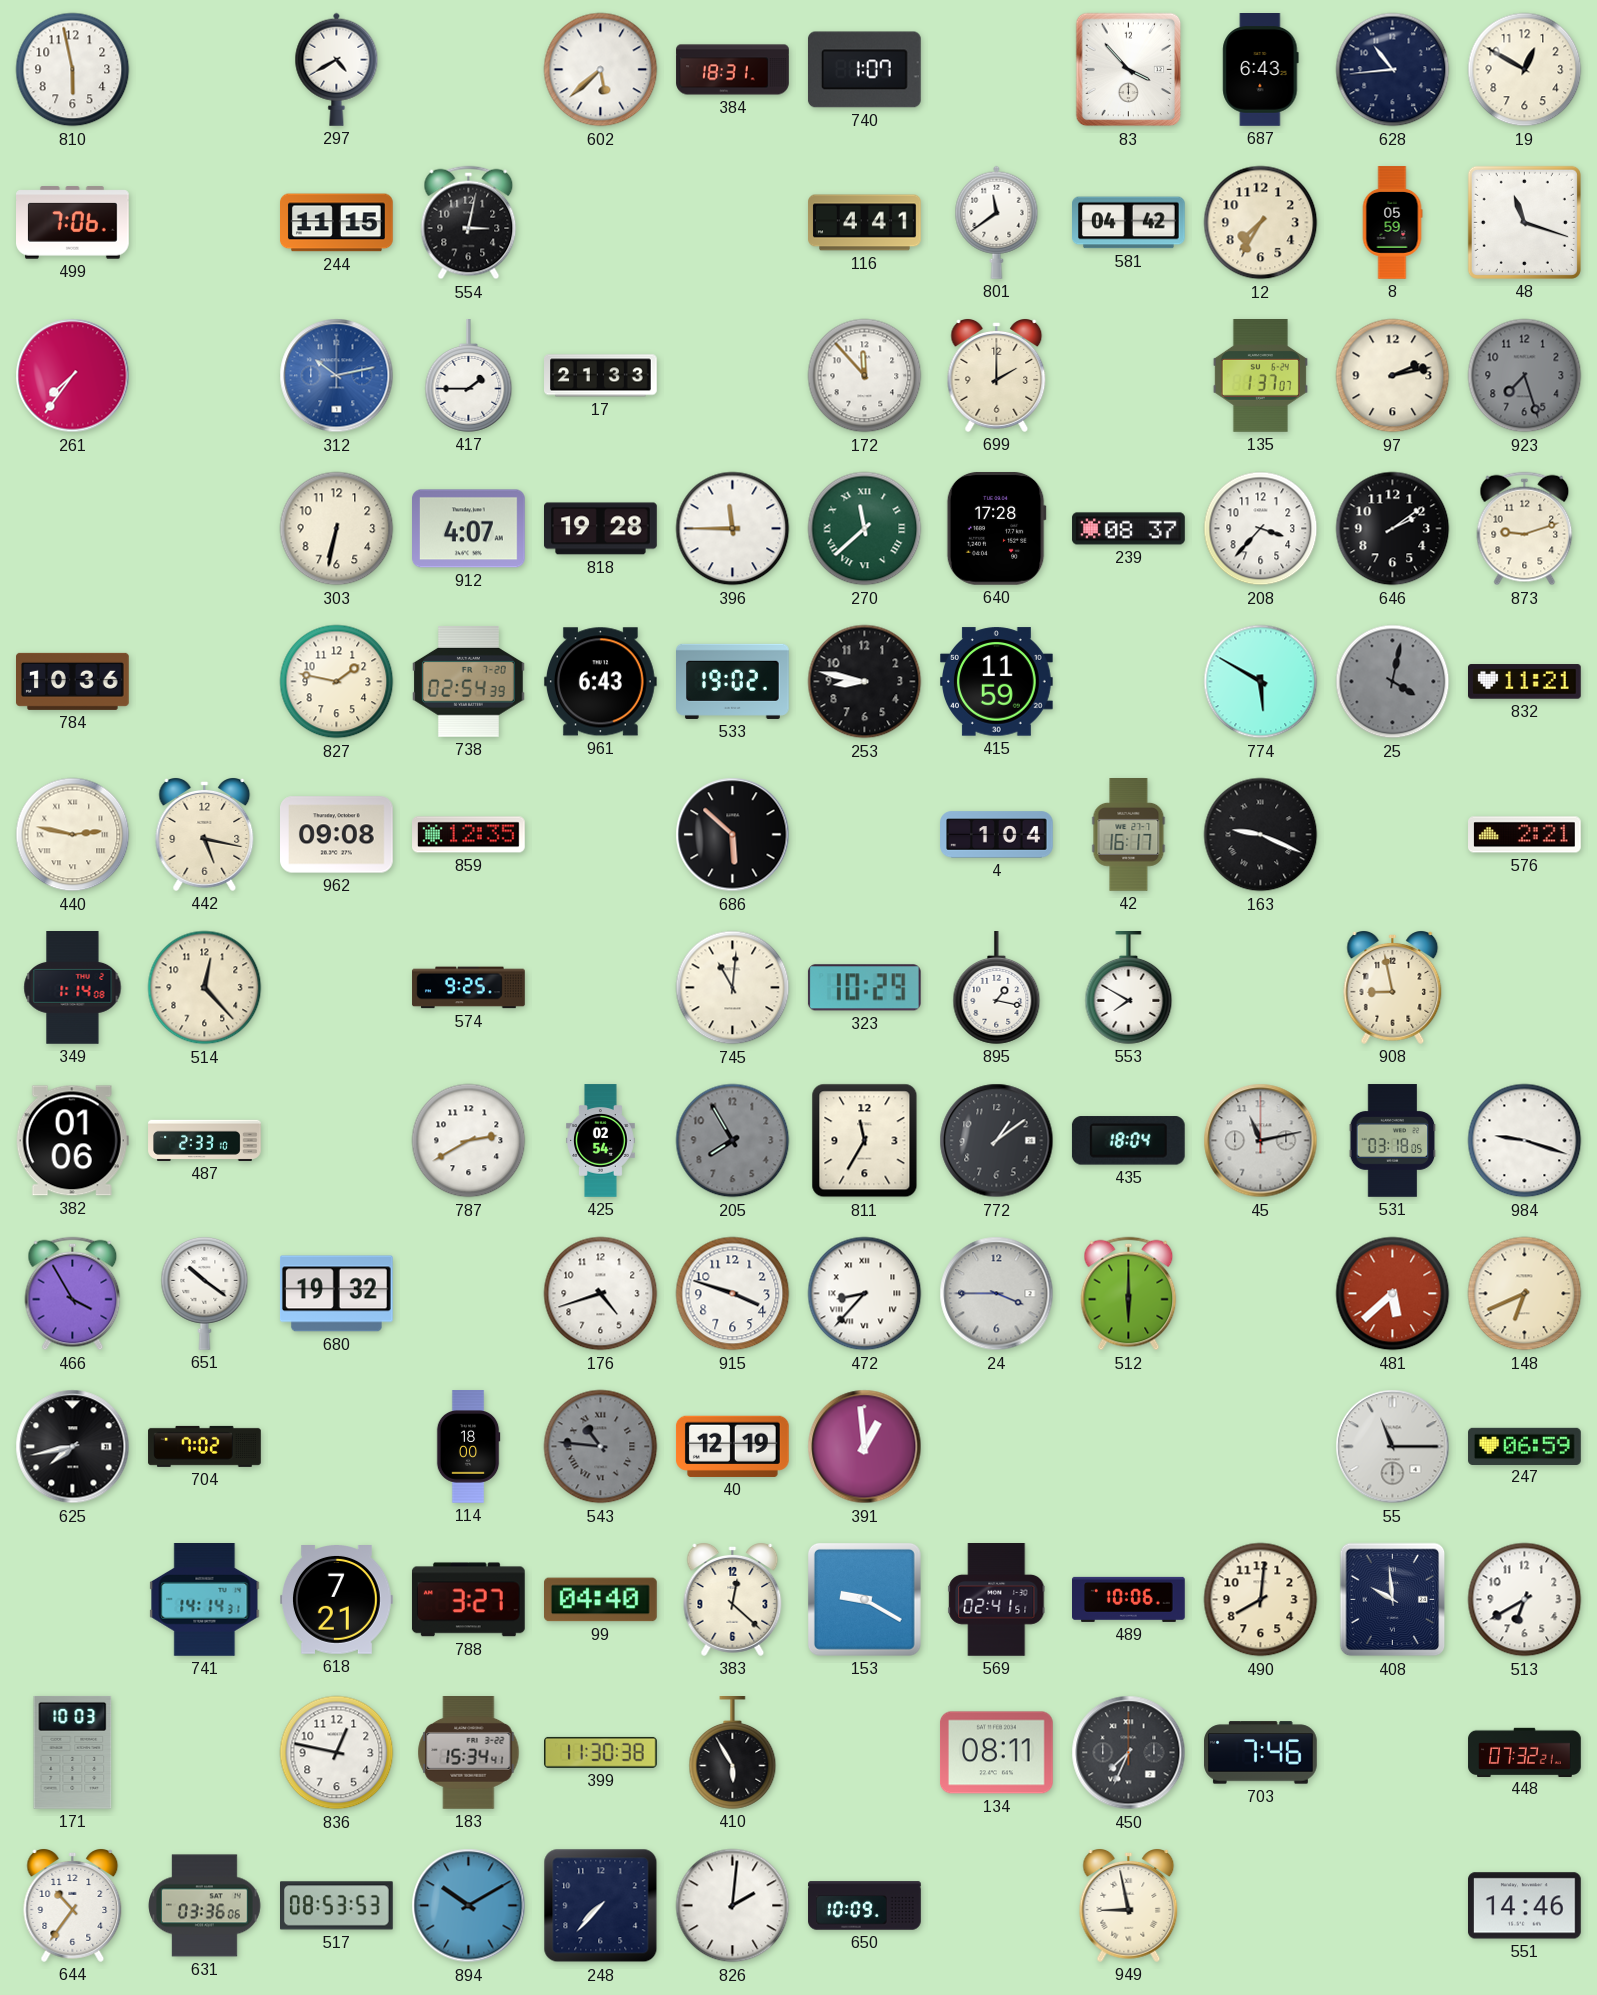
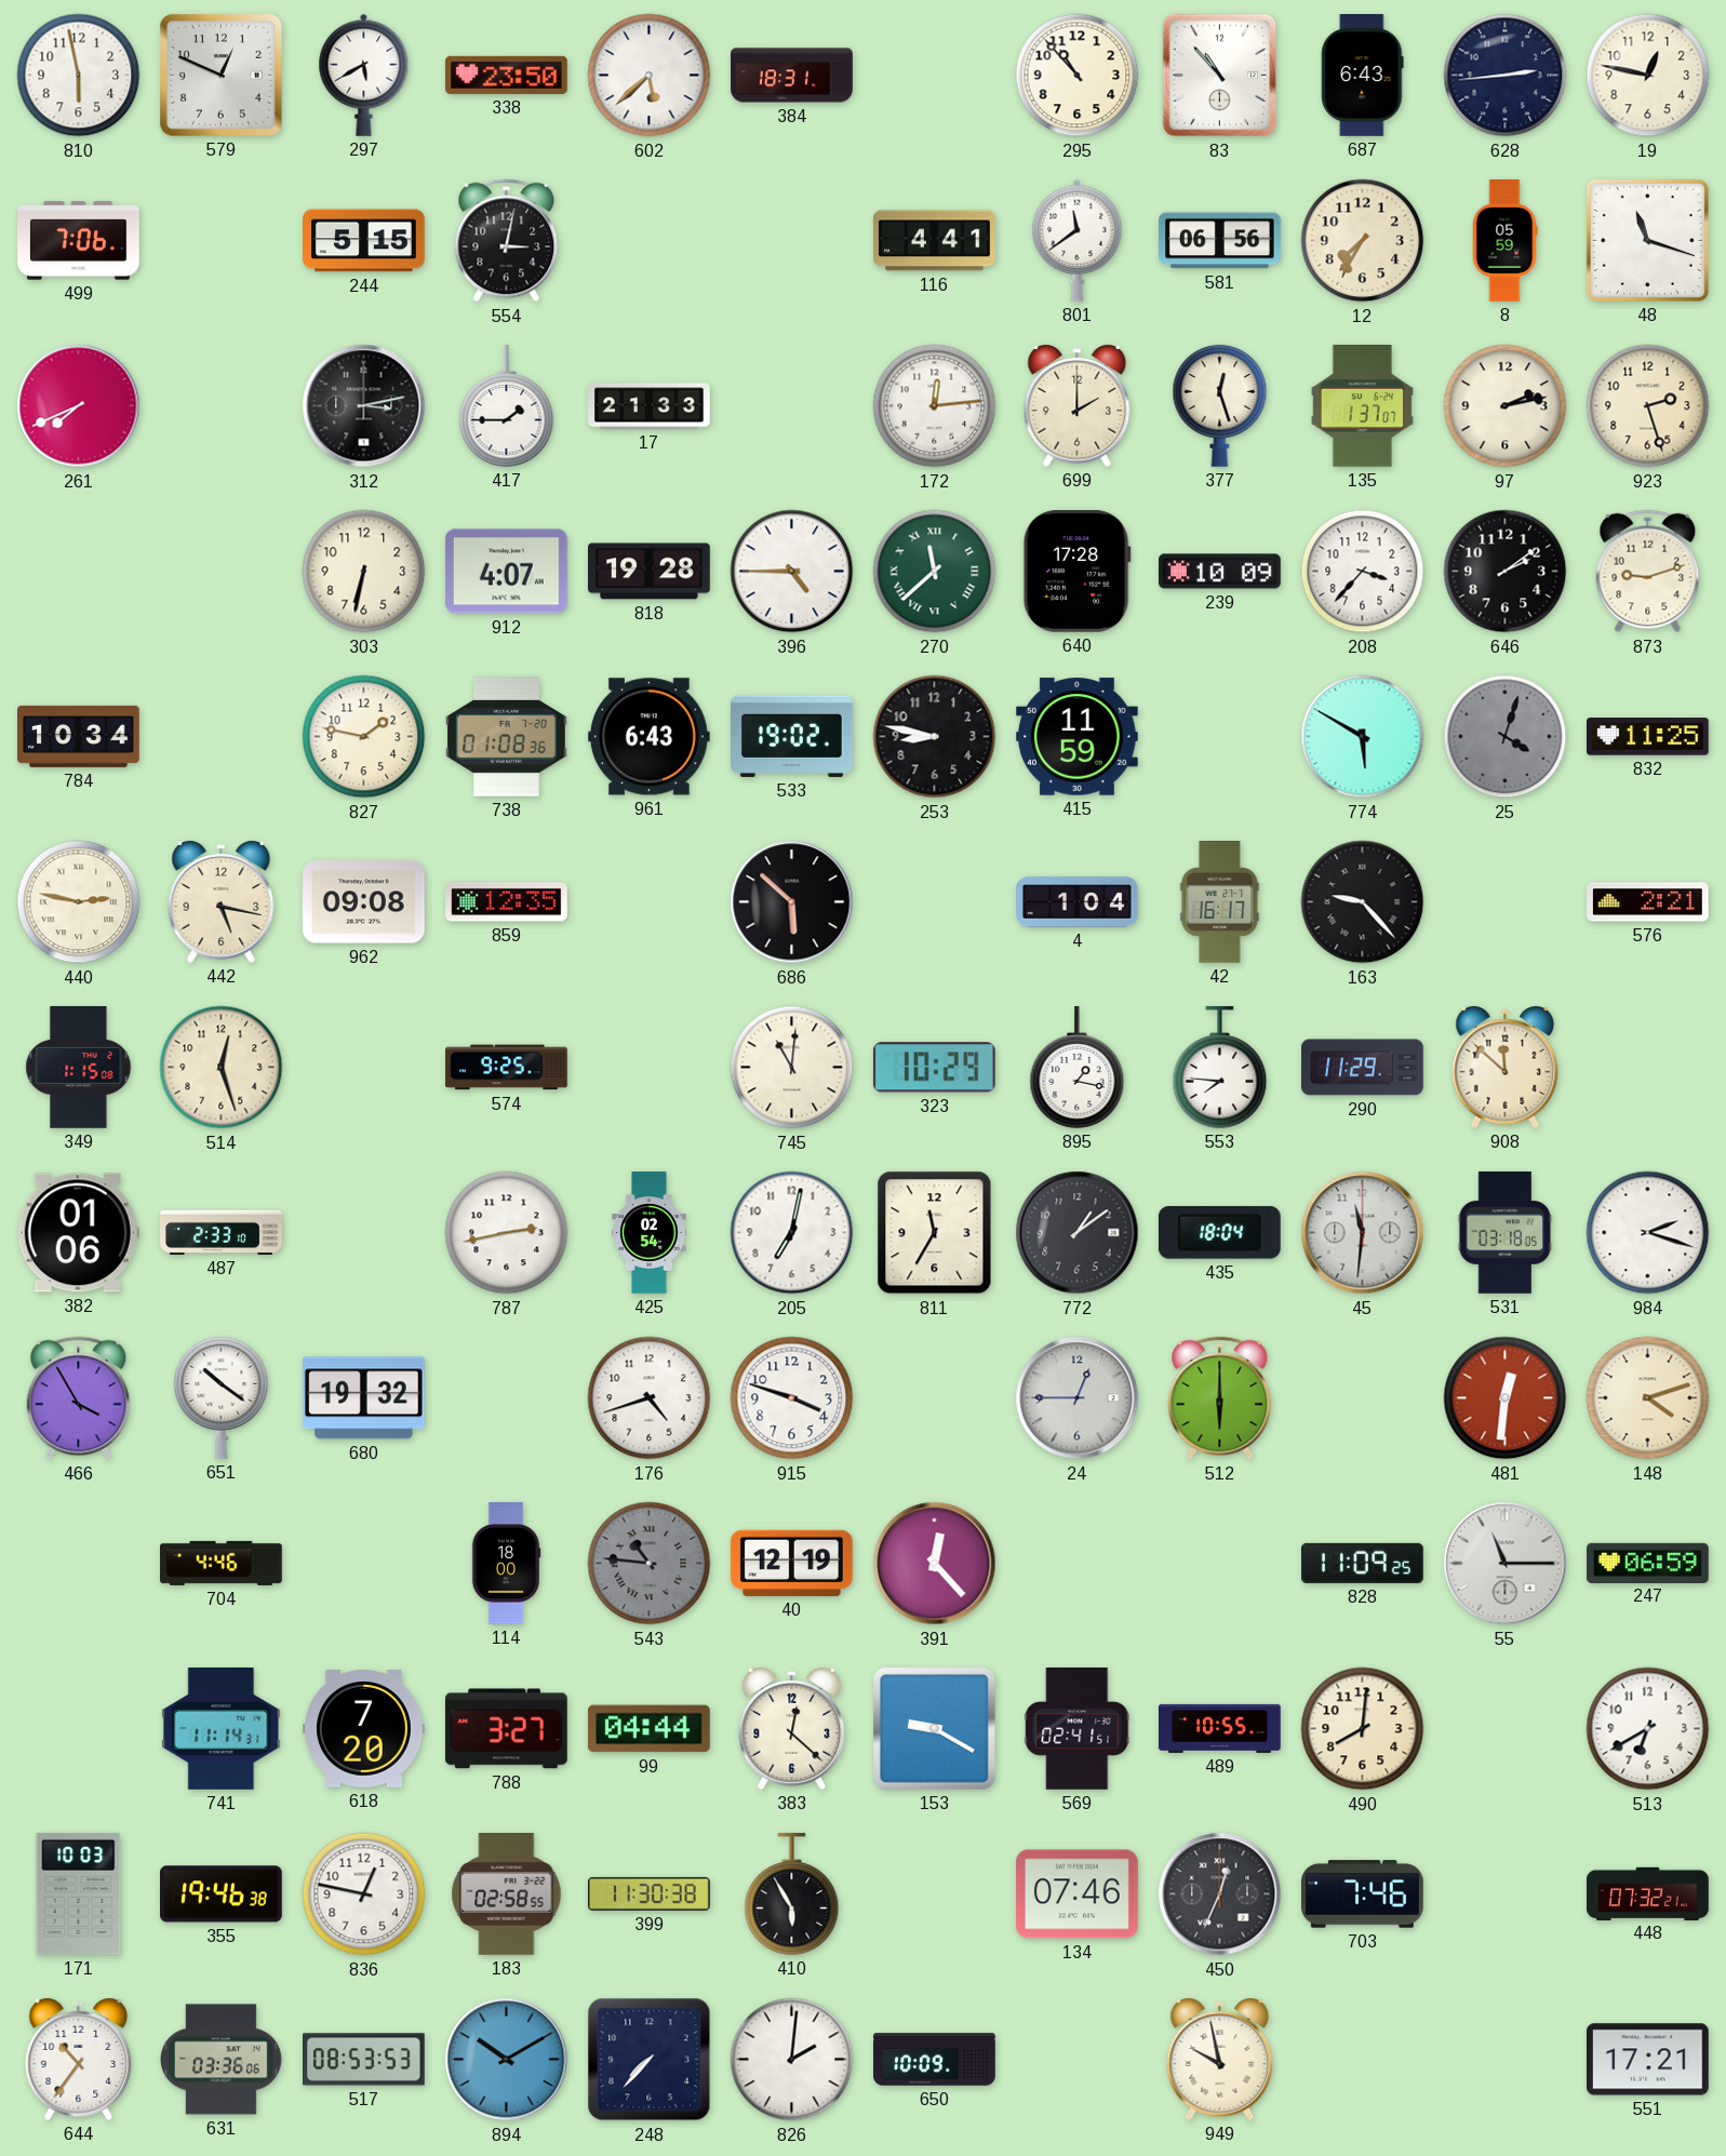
579: none -> 12:49
297: 4:40 -> 5:40
338: none -> 23:50
740: 1:07 -> none
295: none -> 10:53
83: 3:53 -> 10:53
628: 10:44 -> 2:44
19: 12:50 -> 12:47
244: 11:15 -> 5:15
581: 04:42 -> 06:56
261: 7:36 -> 7:41
312: 10:13 -> 3:13
312 dial: blue -> black
172: 11:53 -> 12:14
377: none -> 12:27
923: 7:27 -> 2:27
923 dial: grey -> cream
396: 11:45 -> 4:45
239: 08:37 -> 10:09
784: 10:36 -> 10:34
738: 02:54 -> 01:08
25: 4:02 -> 4:03
832: 11:21 -> 11:25
163: 9:19 -> 9:23
349: 1:14 -> 1:15
514: 12:23 -> 12:27
553: 7:50 -> 7:46
290: none -> 11:29
908: 8:58 -> 11:52
787: 2:40 -> 2:43
205: 7:55 -> 7:02
205 dial: grey -> white
45: 11:13 -> 11:31
984: 9:18 -> 2:18
472: 8:37 -> none
24: 3:45 -> 12:45
481: 5:38 -> 12:31
148: 6:41 -> 4:12
625: 7:43 -> none
704: 7:02 -> 4:46
391: 12:59 -> 12:23
828: none -> 11:09
741: 14:14 -> 11:14
618: 7:21 -> 7:20
99: 04:40 -> 04:44
489: 10:06 -> 10:55
408: 9:59 -> none
355: none -> 19:46
183: 15:34 -> 02:58
134: 08:11 -> 07:46
450: 7:34 -> 12:34
949: 8:58 -> 9:58
551: 14:46 -> 17:21
